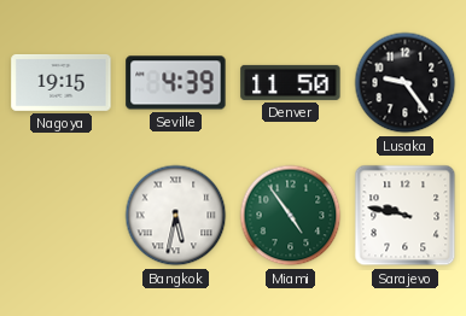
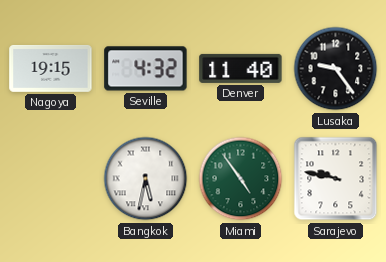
Seville: 4:39 -> 4:32
Denver: 11:50 -> 11:40
